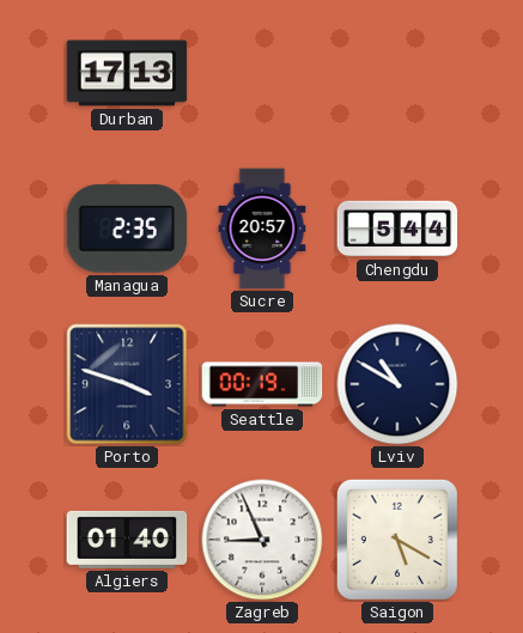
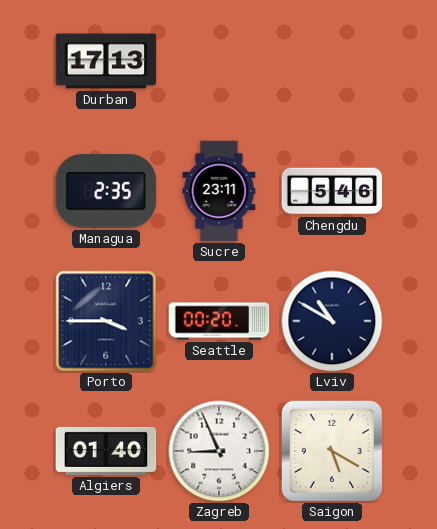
Sucre: 20:57 -> 23:11
Chengdu: 5:44 -> 5:46
Porto: 3:48 -> 3:45
Seattle: 00:19 -> 00:20
